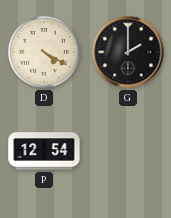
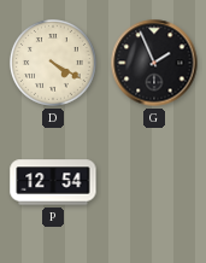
G: 2:00 -> 1:56
